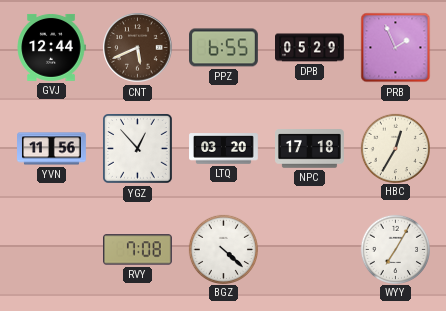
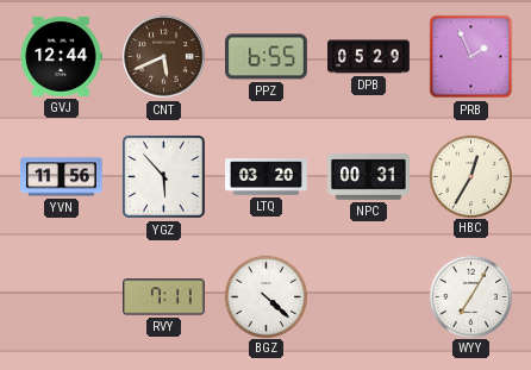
YGZ: 12:53 -> 5:53
NPC: 17:18 -> 00:31
RVY: 7:08 -> 7:11
